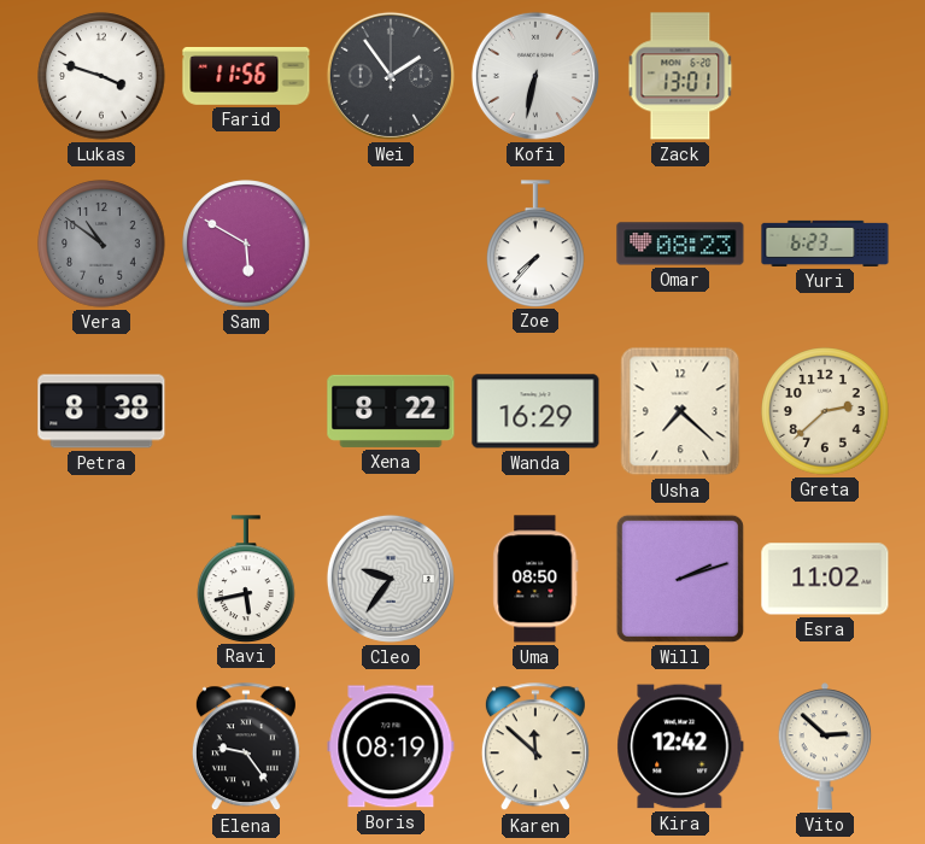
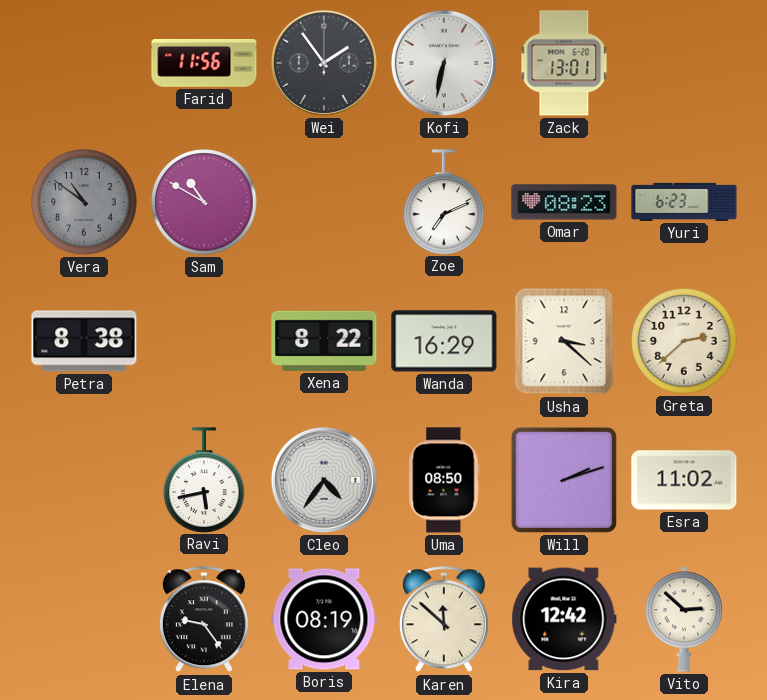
Lukas: 3:48 -> none
Sam: 5:50 -> 10:50
Zoe: 7:37 -> 7:11
Usha: 7:22 -> 3:22
Cleo: 9:36 -> 4:36
